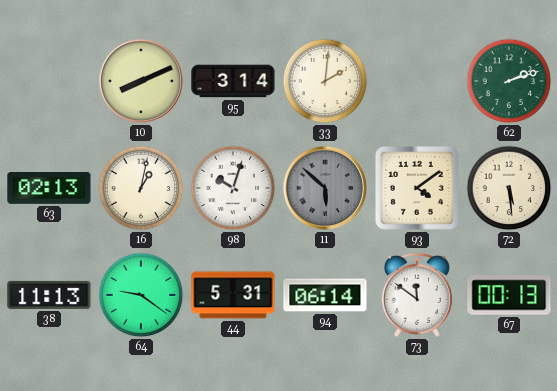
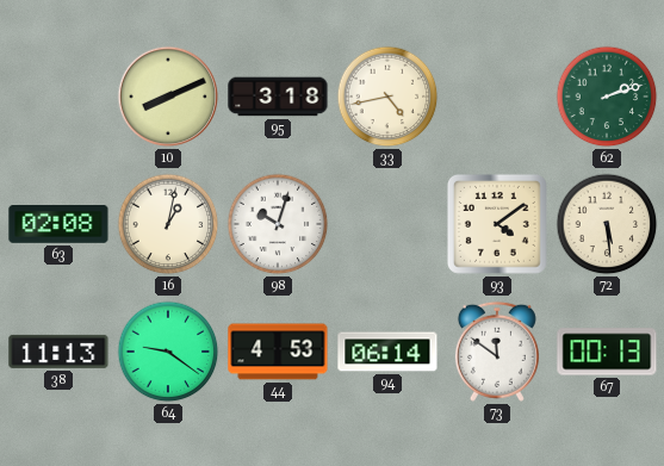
95: 3:14 -> 3:18
33: 2:01 -> 4:43
63: 02:13 -> 02:08
11: 5:52 -> none
44: 5:31 -> 4:53
